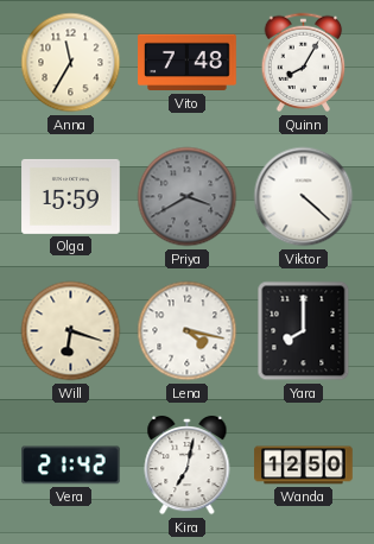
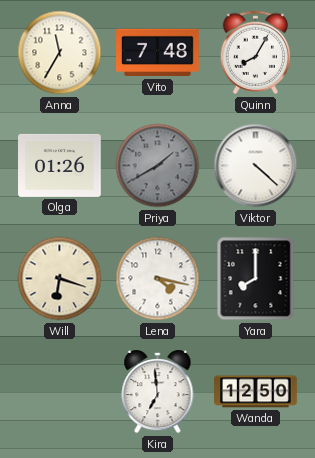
Olga: 15:59 -> 01:26
Priya: 3:40 -> 1:40
Vera: 21:42 -> none
Kira: 7:02 -> 6:59
